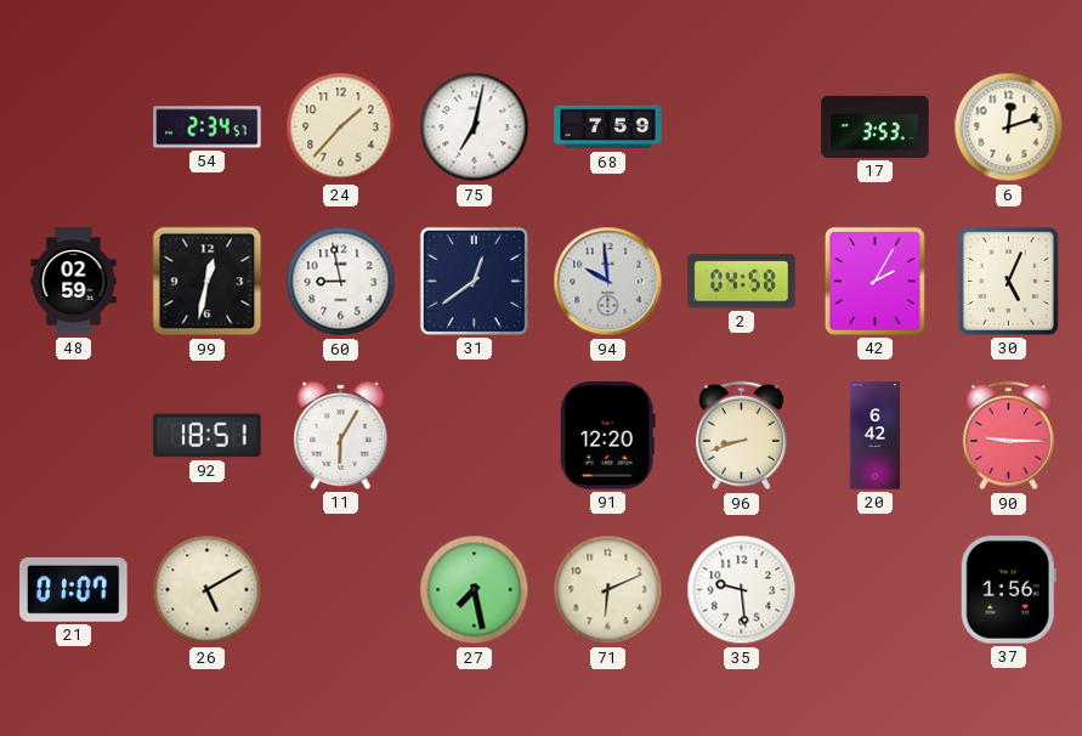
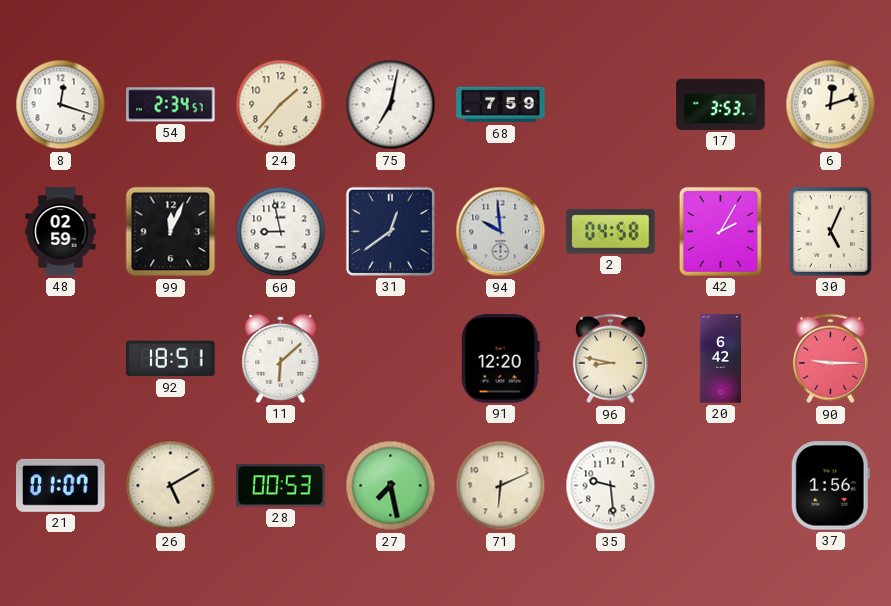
8: none -> 12:18
99: 12:32 -> 12:04
11: 6:05 -> 6:08
96: 8:42 -> 8:47
28: none -> 00:53
